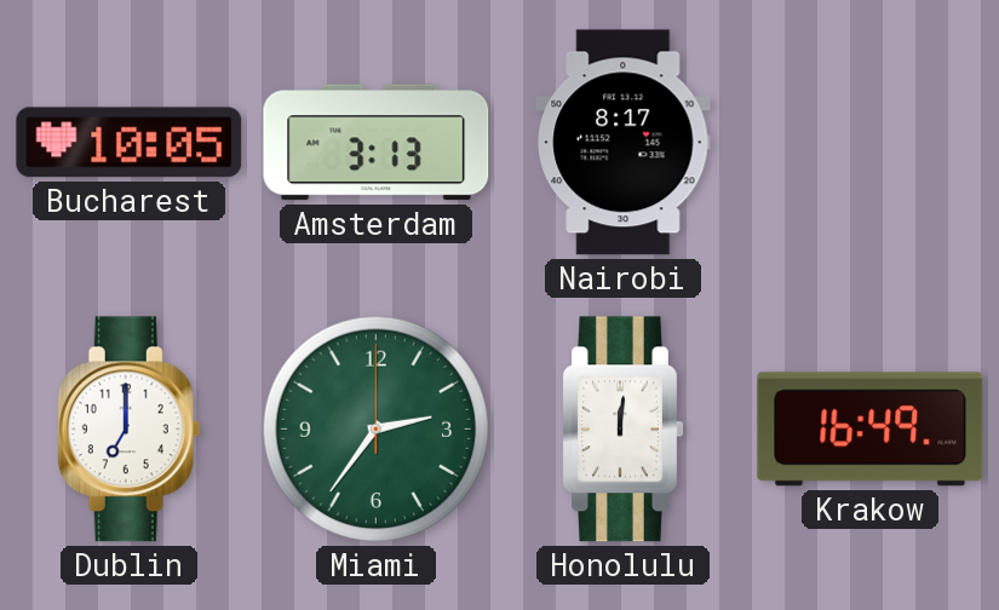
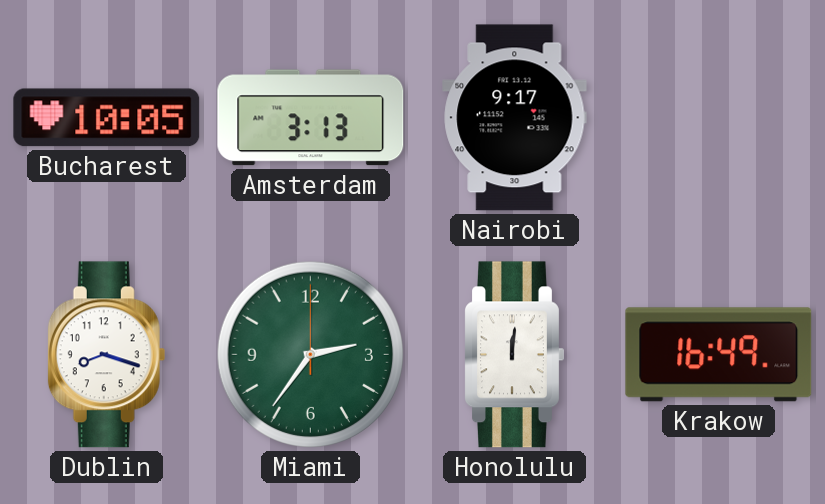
Nairobi: 8:17 -> 9:17
Dublin: 7:00 -> 8:18
